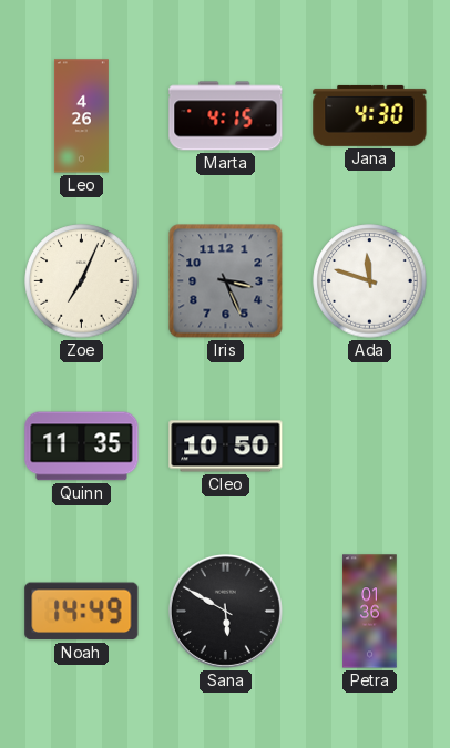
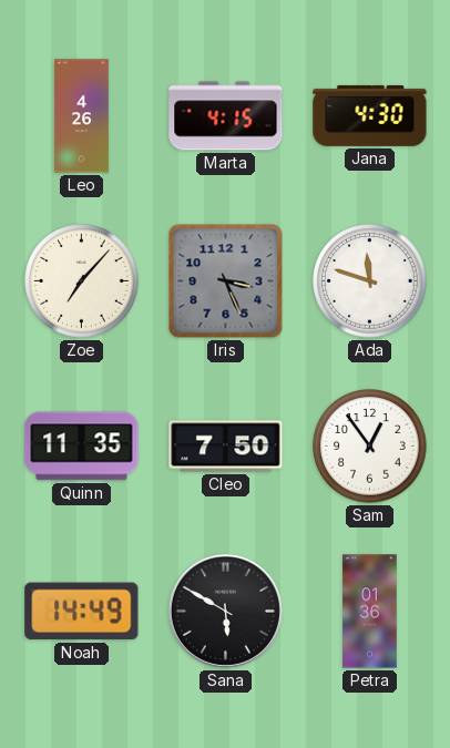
Zoe: 7:04 -> 7:07
Cleo: 10:50 -> 7:50
Sam: none -> 12:54
